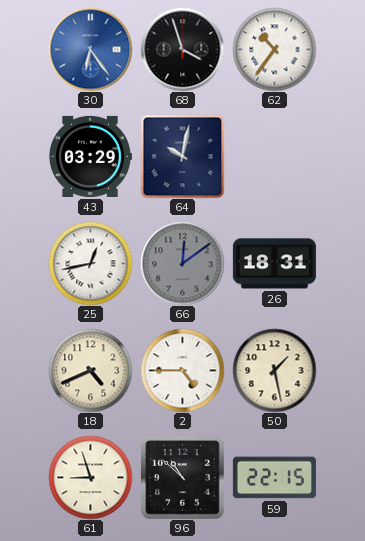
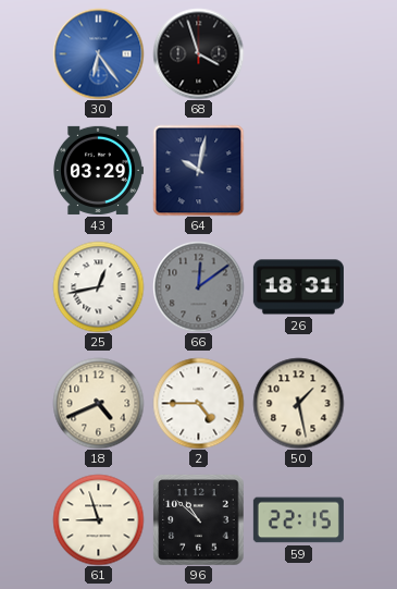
62: 10:36 -> none
